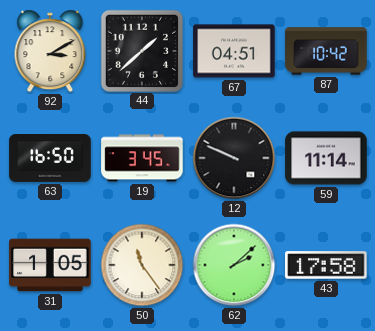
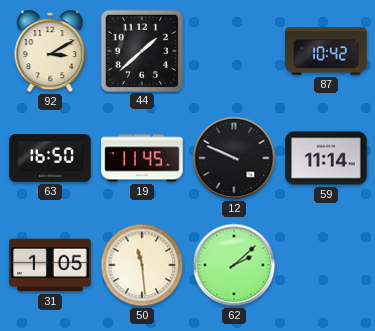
67: 04:51 -> none
19: 3:45 -> 11:45
50: 11:24 -> 11:29
43: 17:58 -> none
